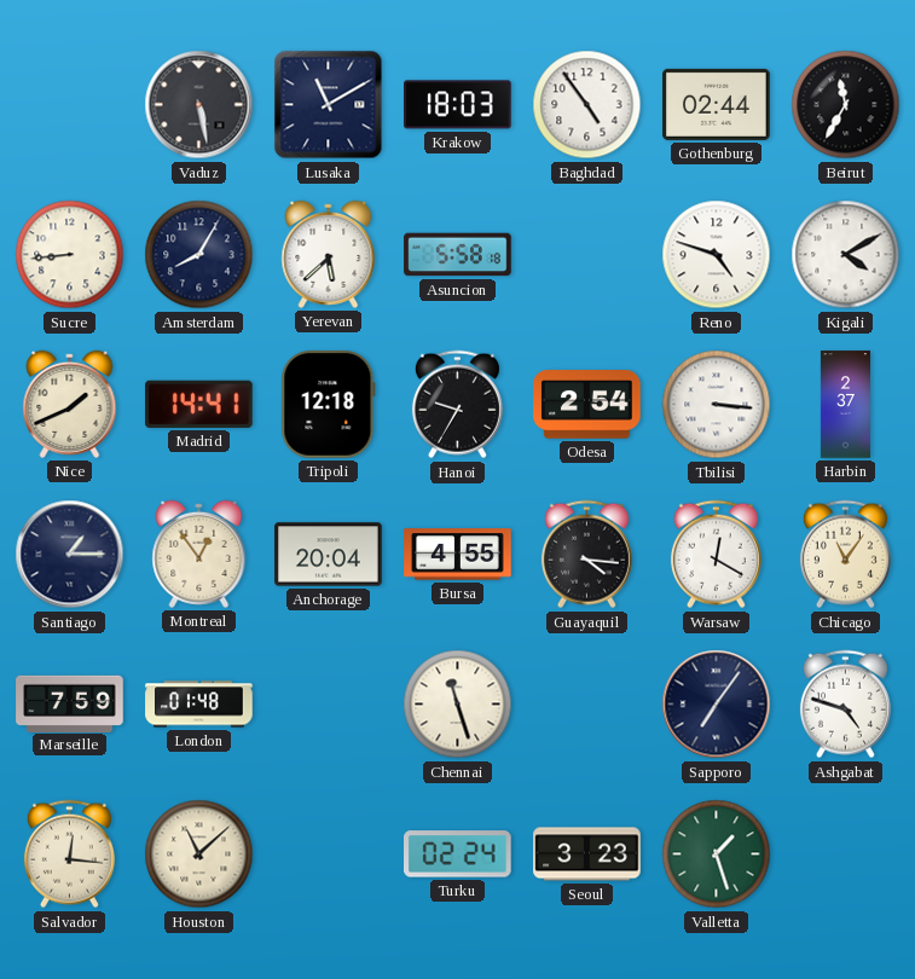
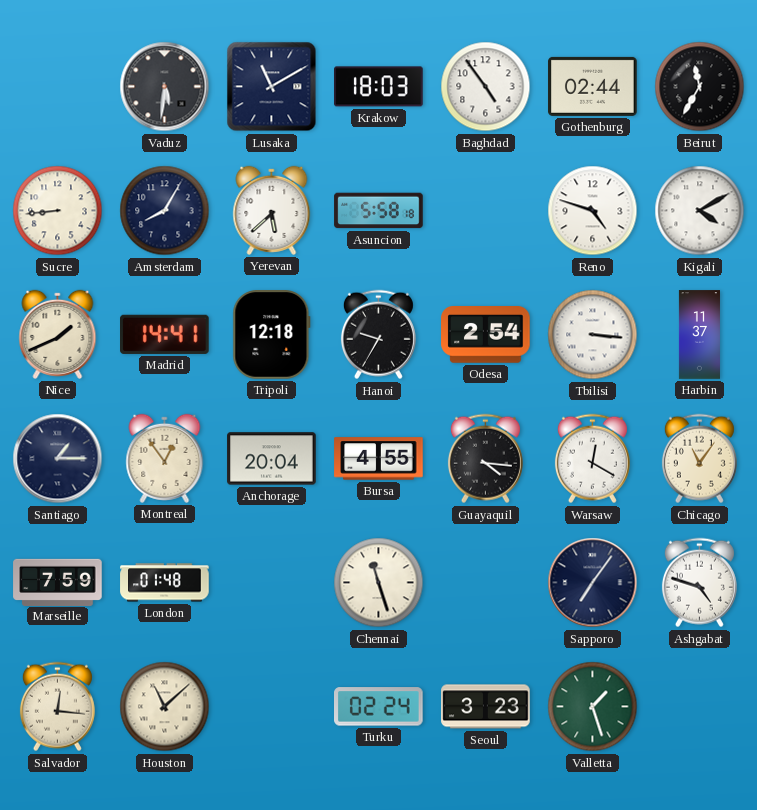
Vaduz: 5:28 -> 5:31
Harbin: 2:37 -> 11:37
